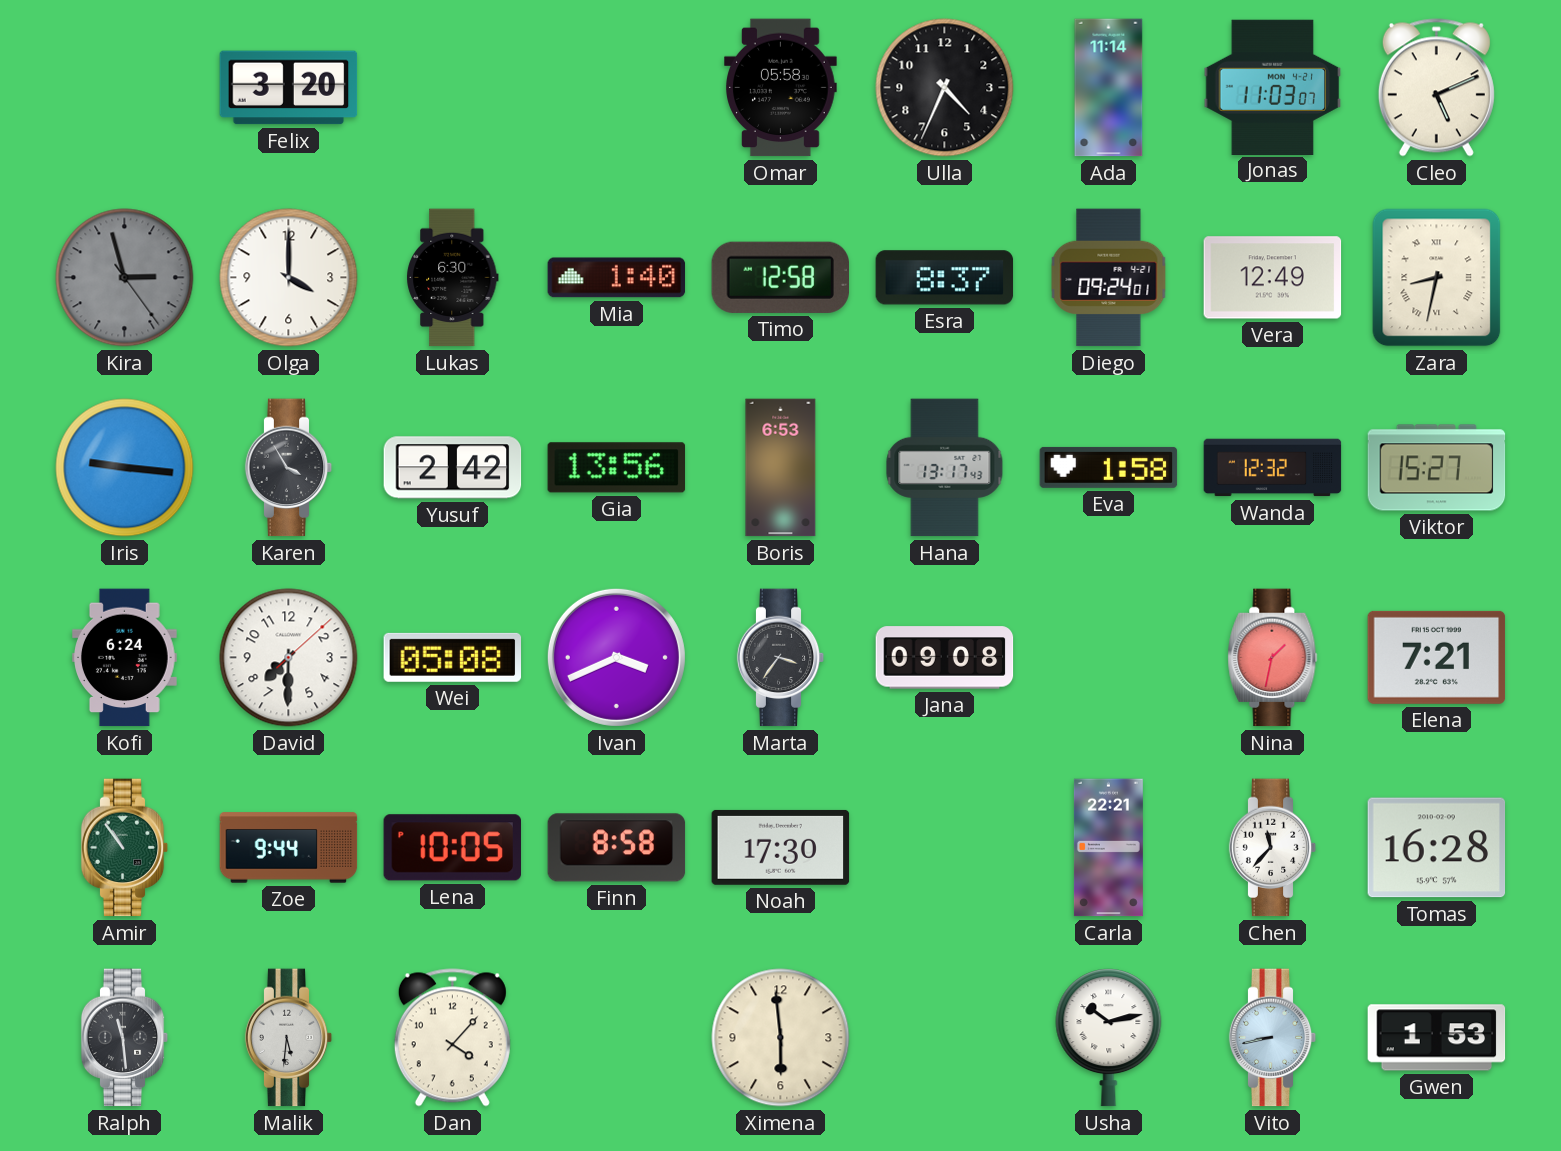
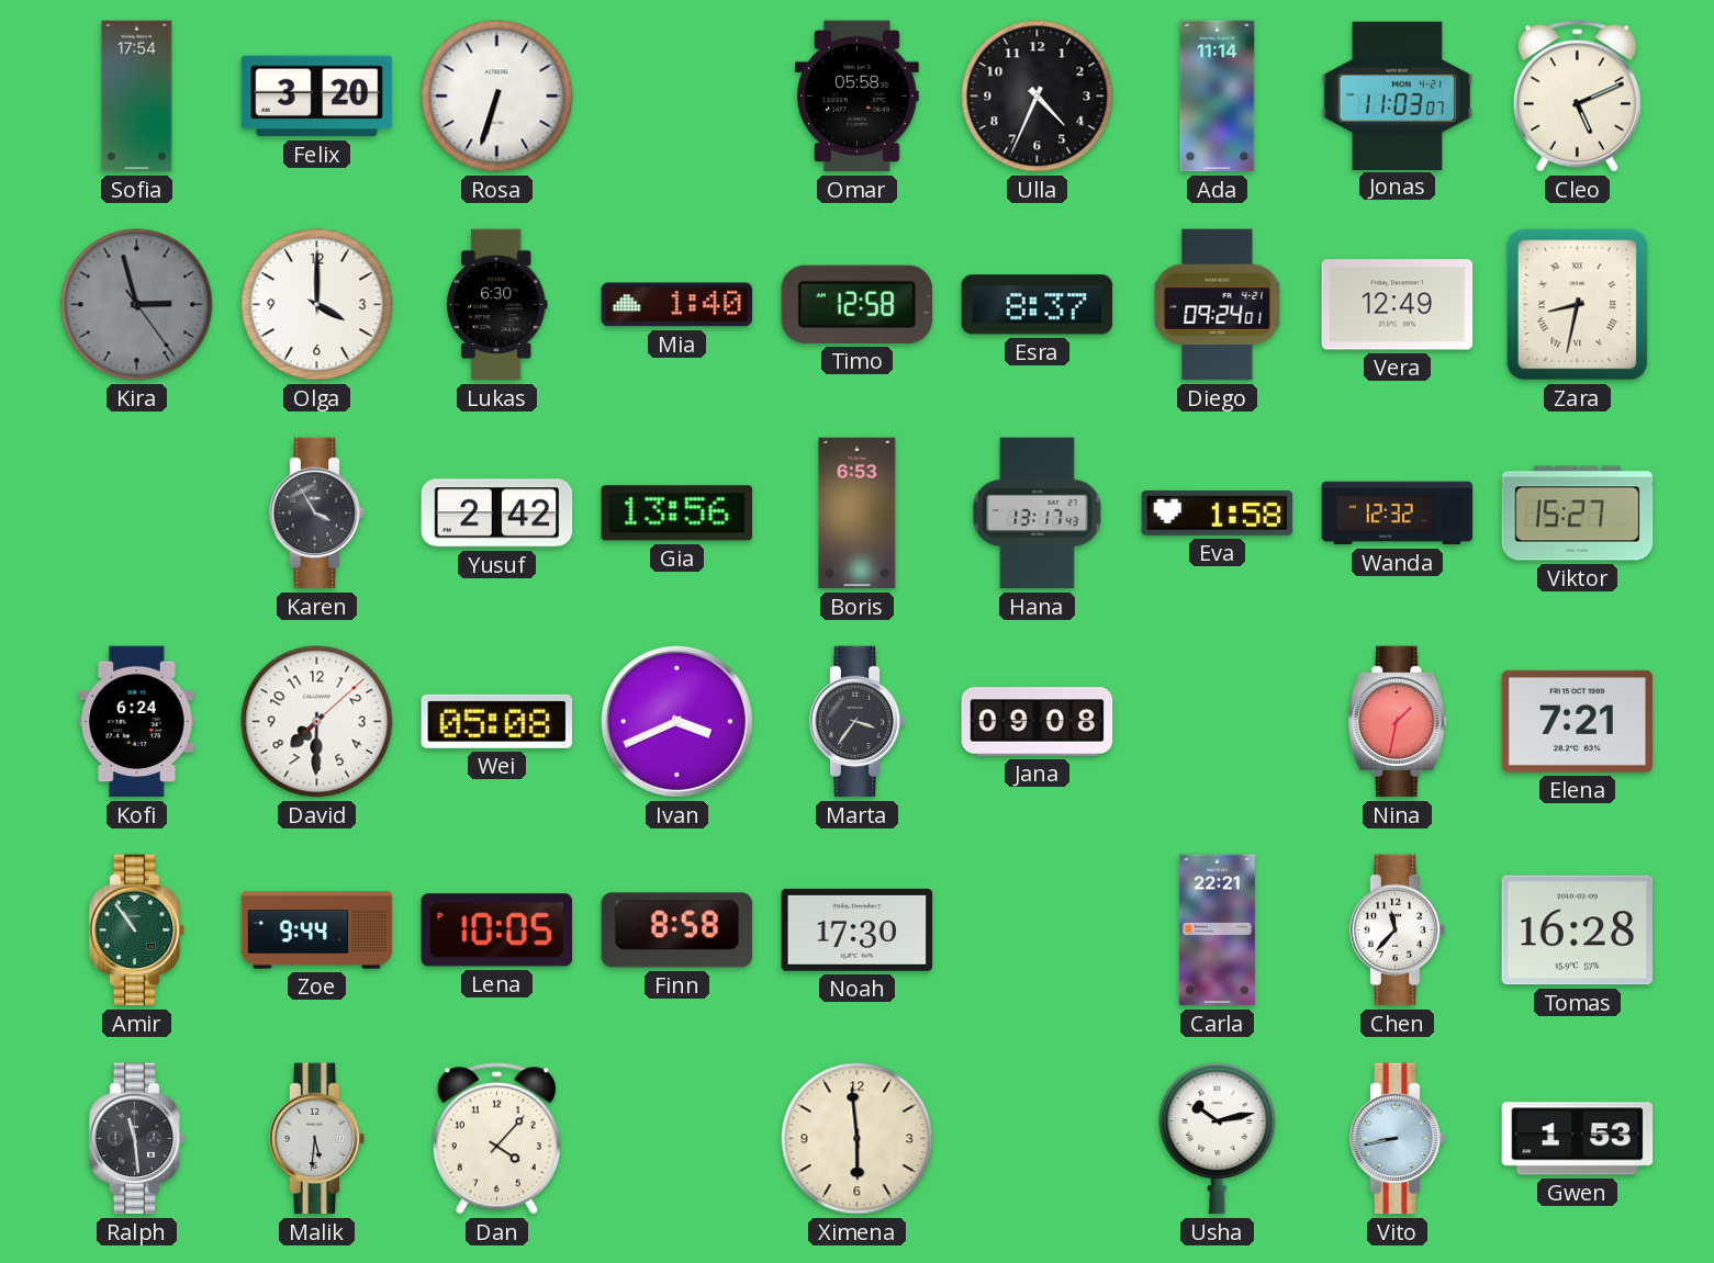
Sofia: none -> 17:54
Rosa: none -> 6:33
Iris: 9:16 -> none
